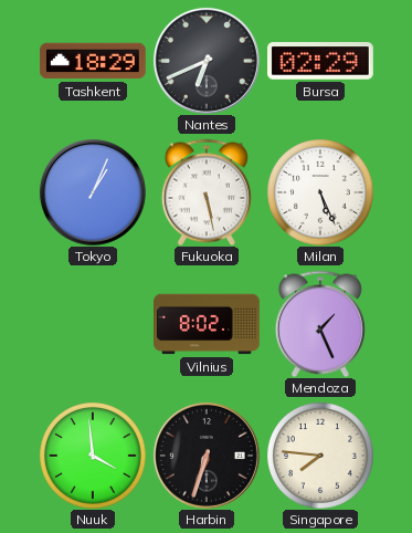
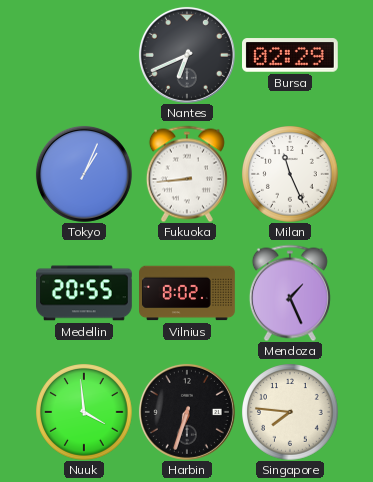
Tashkent: 18:29 -> none
Fukuoka: 5:28 -> 8:44
Milan: 5:26 -> 11:26
Medellin: none -> 20:55
